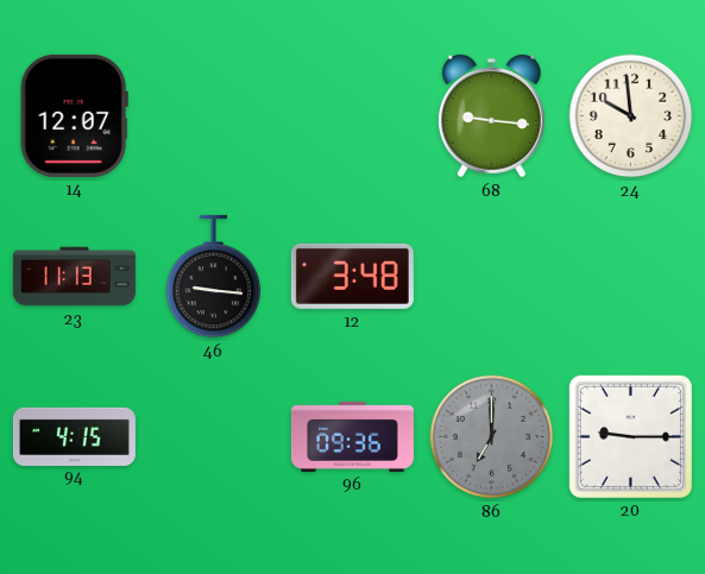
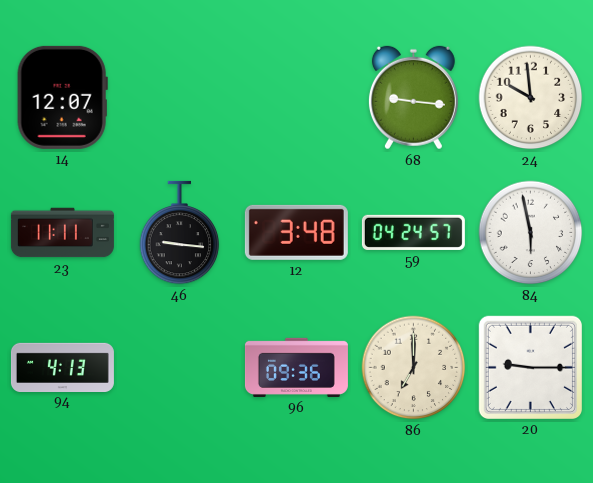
23: 11:13 -> 11:11
59: none -> 04:24
84: none -> 5:58
94: 4:15 -> 4:13
86 dial: grey -> cream
